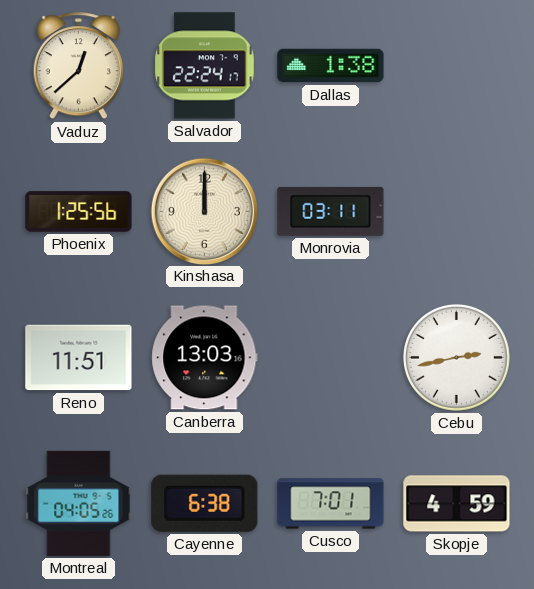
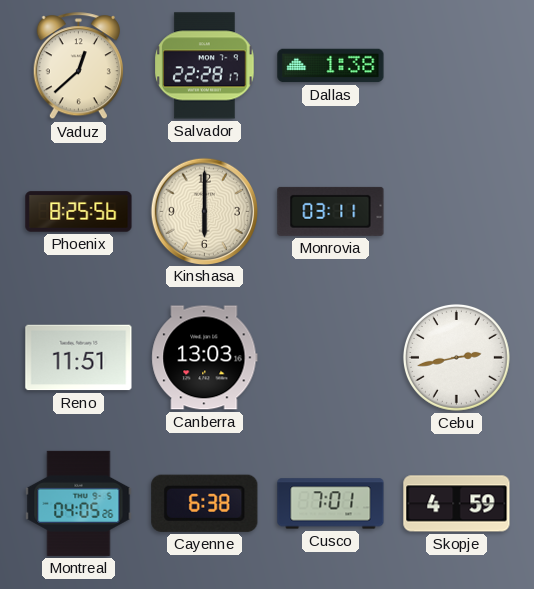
Salvador: 22:24 -> 22:28
Phoenix: 1:25 -> 8:25
Kinshasa: 12:00 -> 6:00
